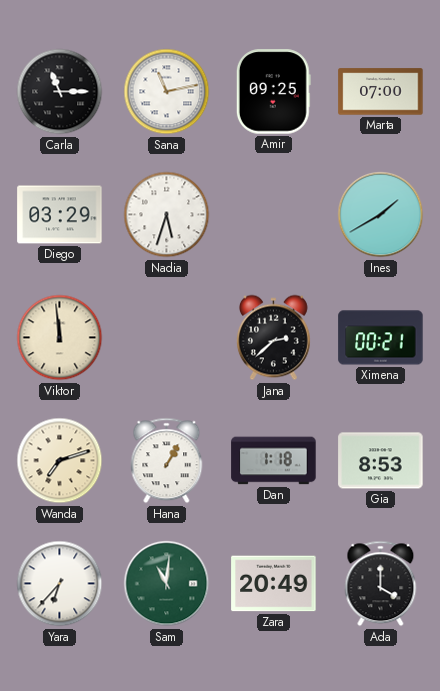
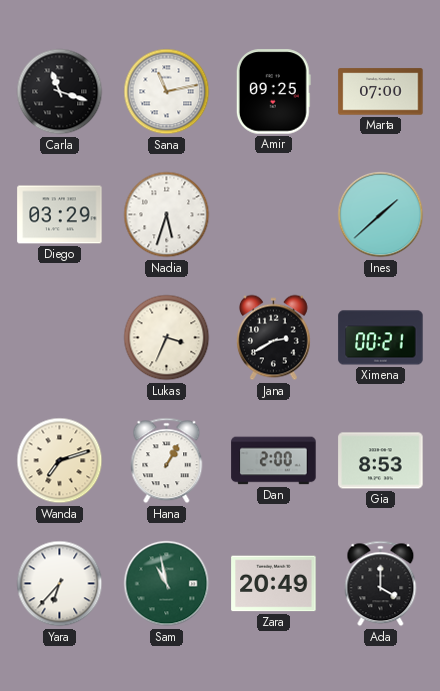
Carla: 11:15 -> 11:18
Ines: 1:40 -> 1:38
Viktor: 11:59 -> none
Lukas: none -> 3:34
Jana: 2:38 -> 2:40
Dan: 1:18 -> 2:00
Sam: 11:01 -> 10:58
